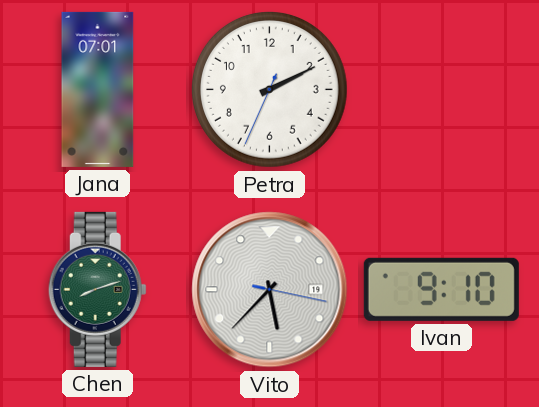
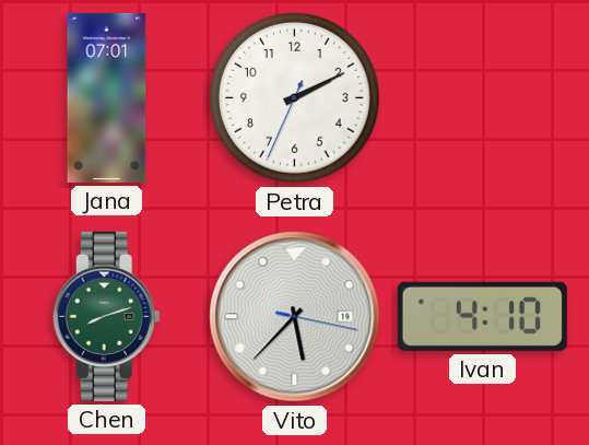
Ivan: 9:10 -> 4:10
